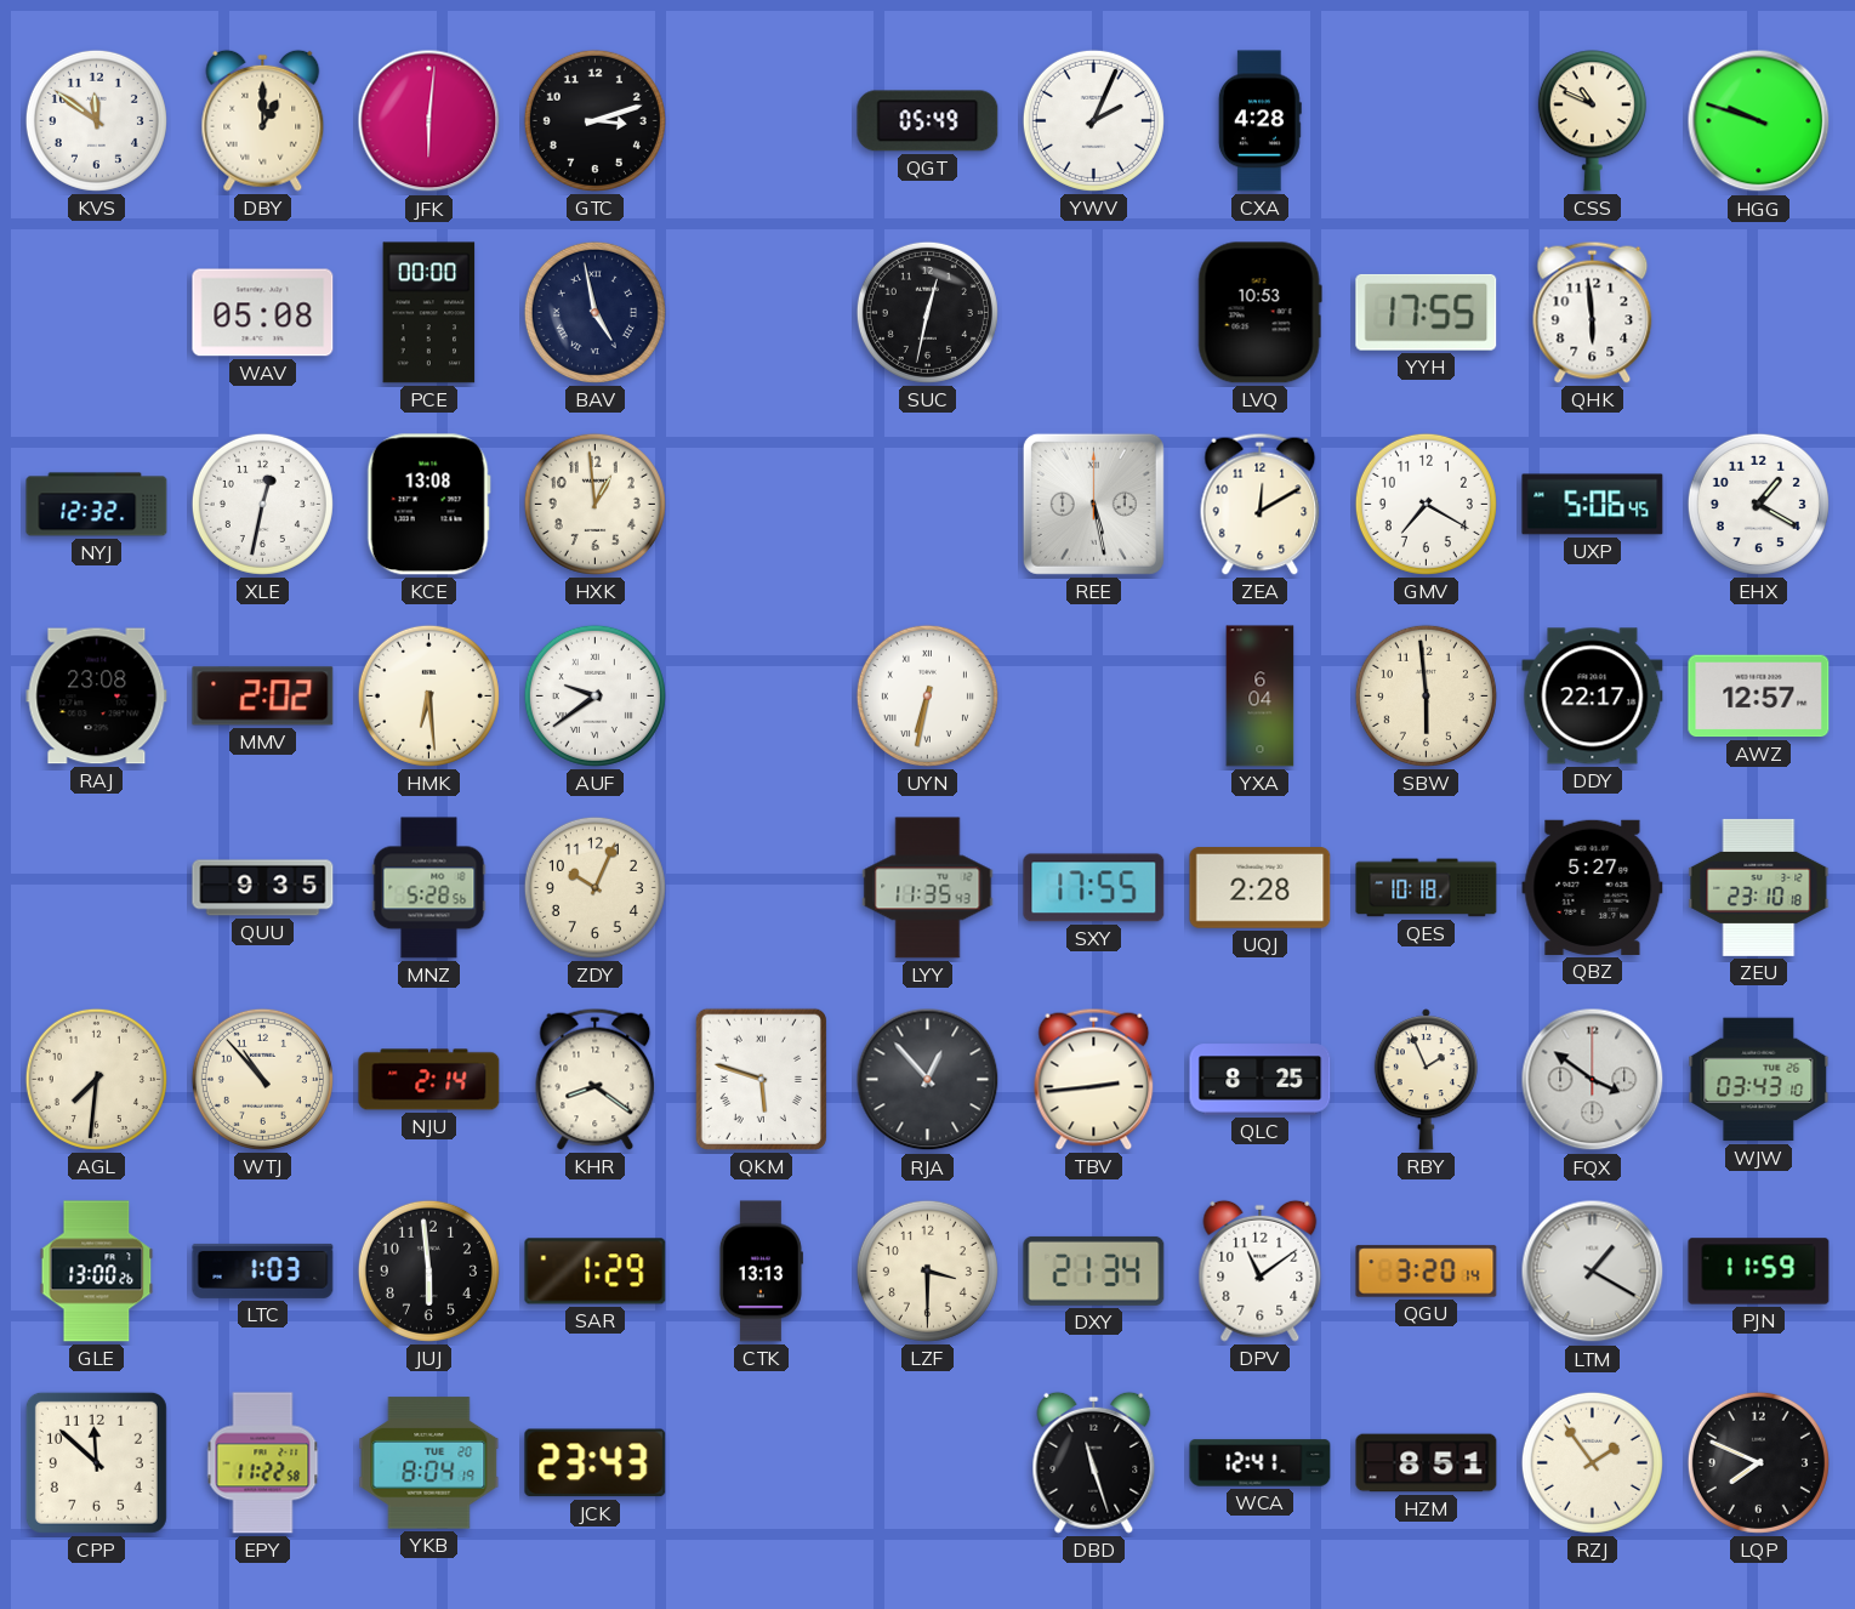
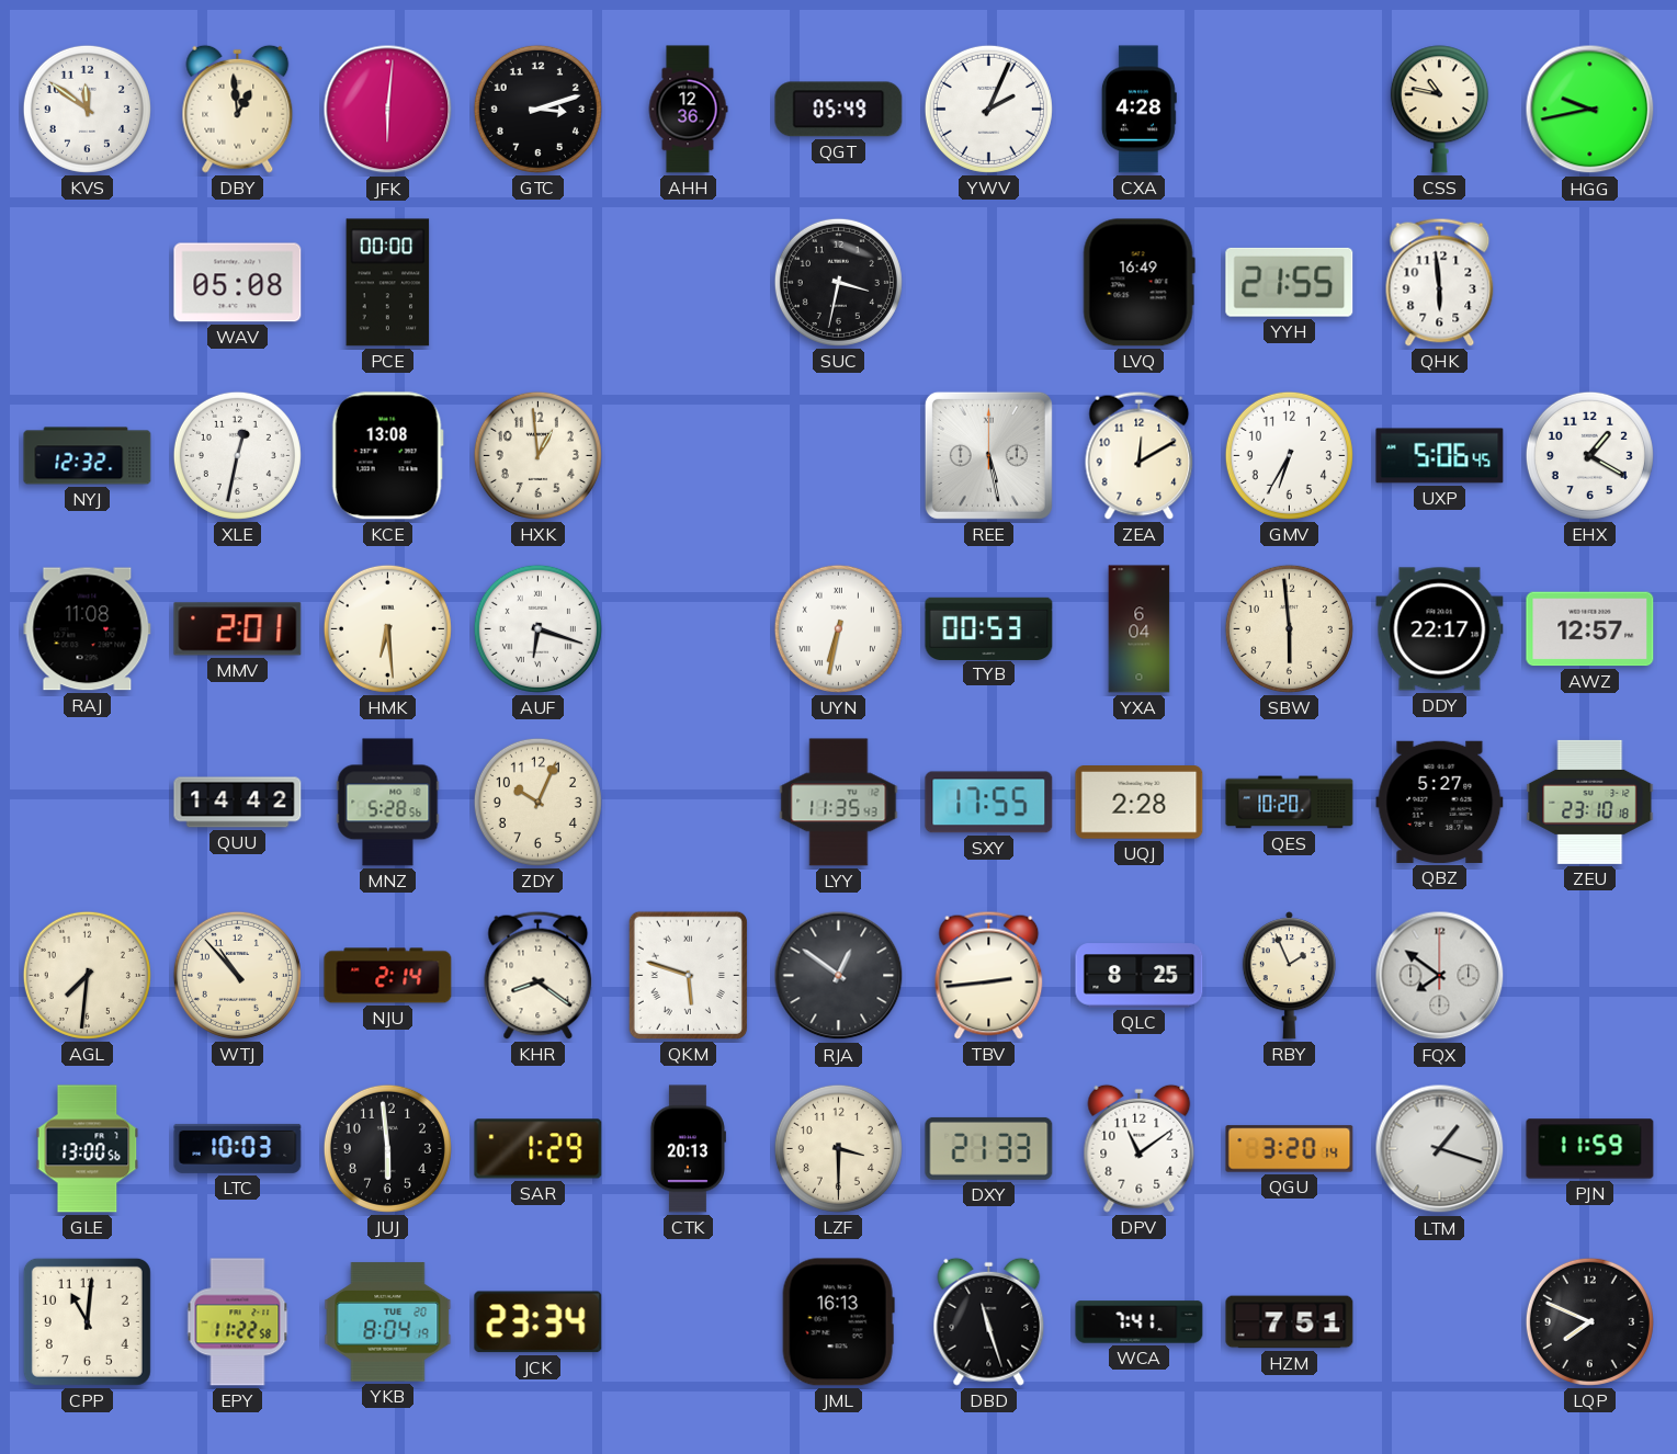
DBY: 1:00 -> 12:59
AHH: none -> 12:36
CSS: 10:49 -> 10:47
HGG: 9:48 -> 9:43
BAV: 4:58 -> none
SUC: 12:32 -> 3:32
LVQ: 10:53 -> 16:49
YYH: 17:55 -> 21:55
GMV: 7:20 -> 6:35
RAJ: 23:08 -> 11:08
MMV: 2:02 -> 2:01
AUF: 9:39 -> 6:18
TYB: none -> 00:53
QUU: 9:35 -> 14:42
QES: 10:18 -> 10:20
RJA: 12:53 -> 12:51
FQX: 3:51 -> 7:51
WJW: 03:43 -> none
GLE: 13:00:26 -> 13:00:56
LTC: 1:03 -> 10:03
CTK: 13:13 -> 20:13
DXY: 21:34 -> 21:33
LTM: 1:20 -> 1:18
CPP: 11:52 -> 11:01
JCK: 23:43 -> 23:34
JML: none -> 16:13
WCA: 12:41 -> 7:41
HZM: 8:51 -> 7:51
RZJ: 1:54 -> none
